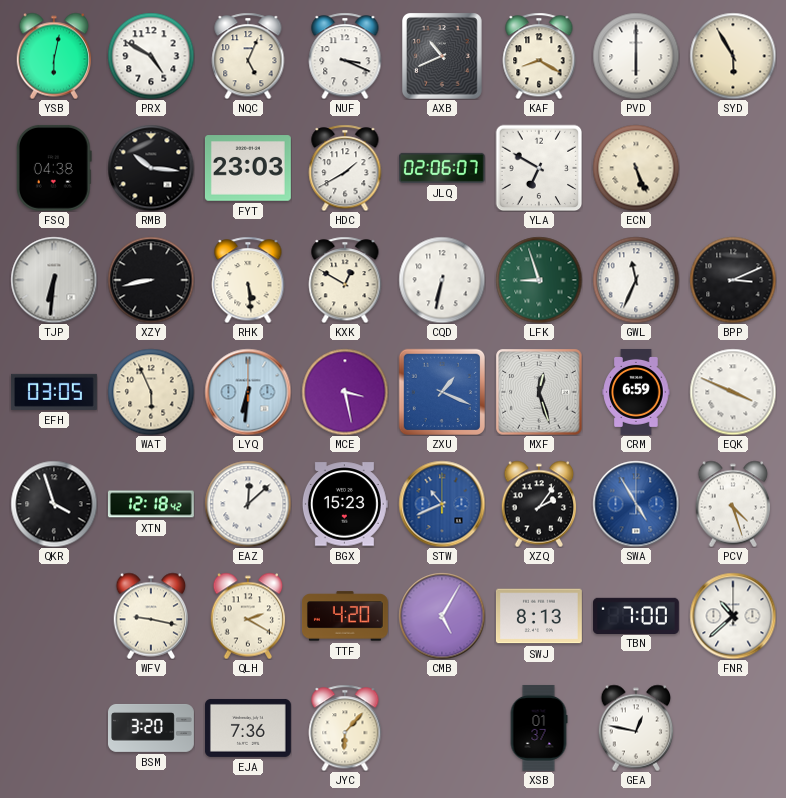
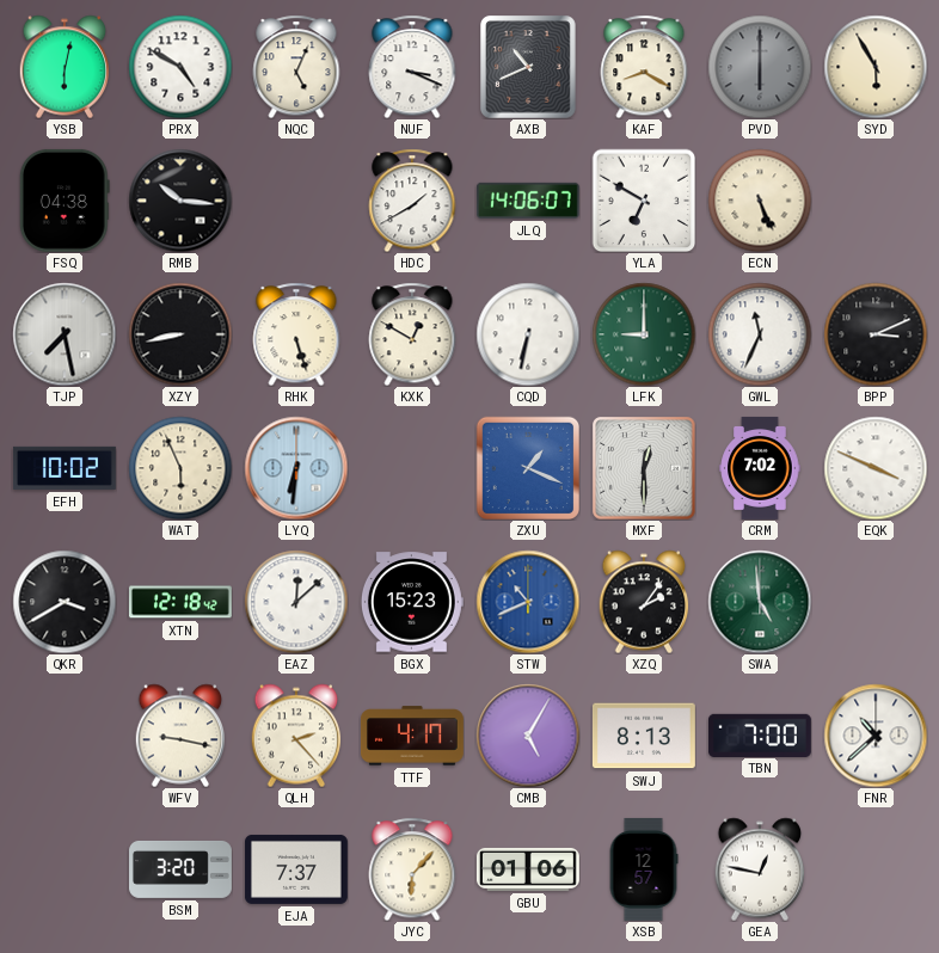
PVD dial: white -> grey
FYT: 23:03 -> none
JLQ: 02:06 -> 14:06
TJP: 6:31 -> 7:28
RHK: 5:29 -> 5:27
LFK: 8:57 -> 9:00
EFH: 03:05 -> 10:02
MCE: 3:28 -> none
MXF: 12:27 -> 12:30
CRM: 6:59 -> 7:02
QKR: 3:57 -> 3:40
SWA: 4:55 -> 4:59
SWA dial: blue -> green
PCV: 4:27 -> none
QLH: 2:20 -> 2:23
TTF: 4:20 -> 4:17
EJA: 7:36 -> 7:37
GBU: none -> 01:06
XSB: 01:37 -> 12:57
